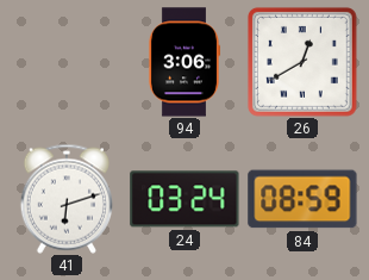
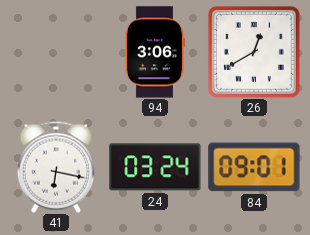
41: 6:12 -> 6:17
84: 08:59 -> 09:01
